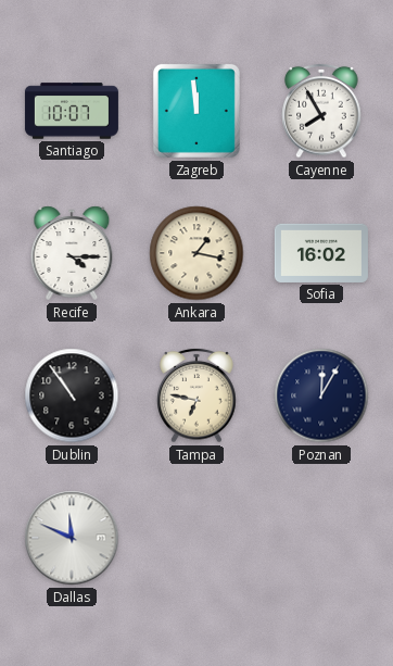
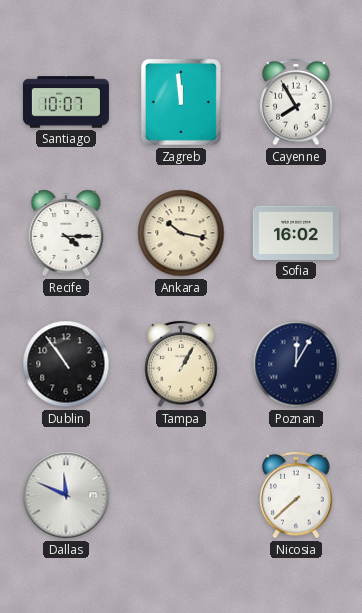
Ankara: 1:17 -> 10:17
Tampa: 6:47 -> 1:05
Nicosia: none -> 7:38
